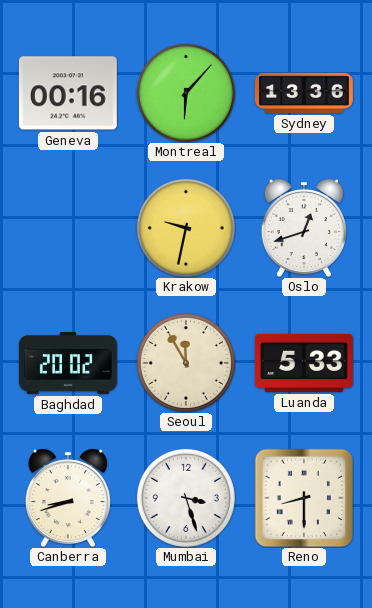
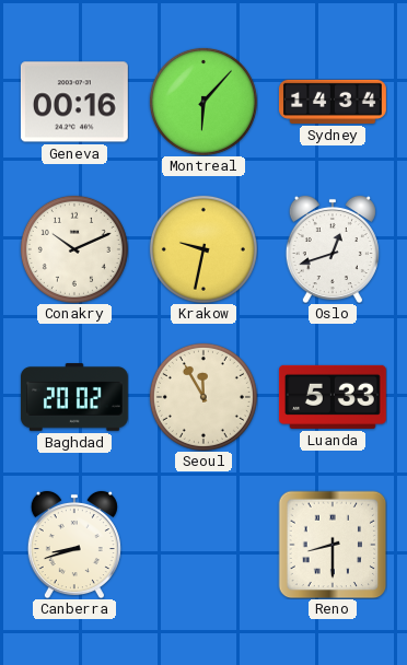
Sydney: 13:36 -> 14:34
Conakry: none -> 10:11
Mumbai: 3:27 -> none
